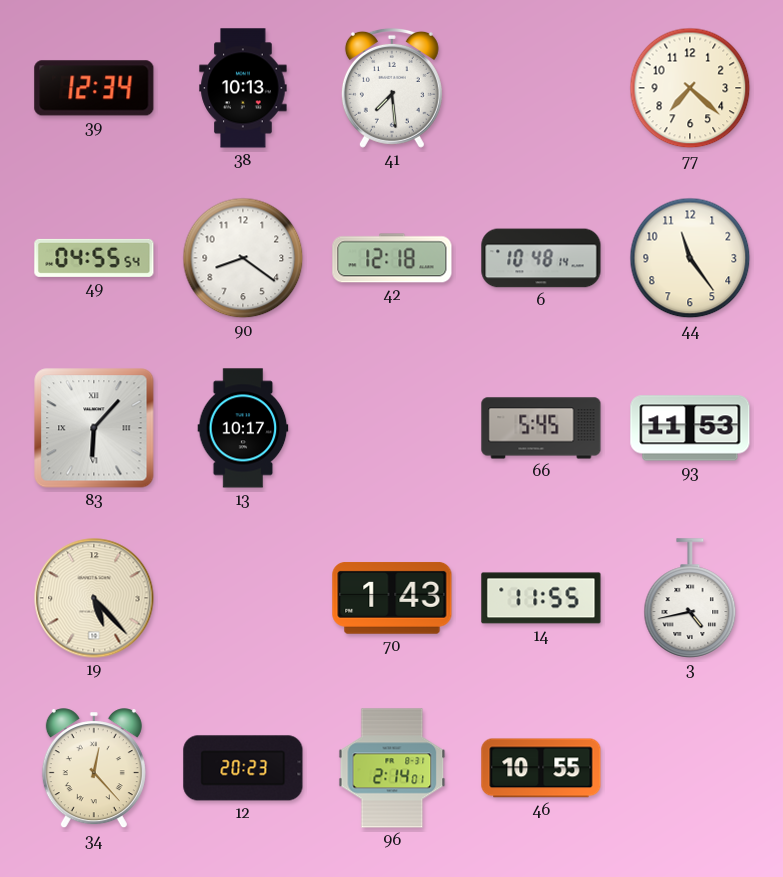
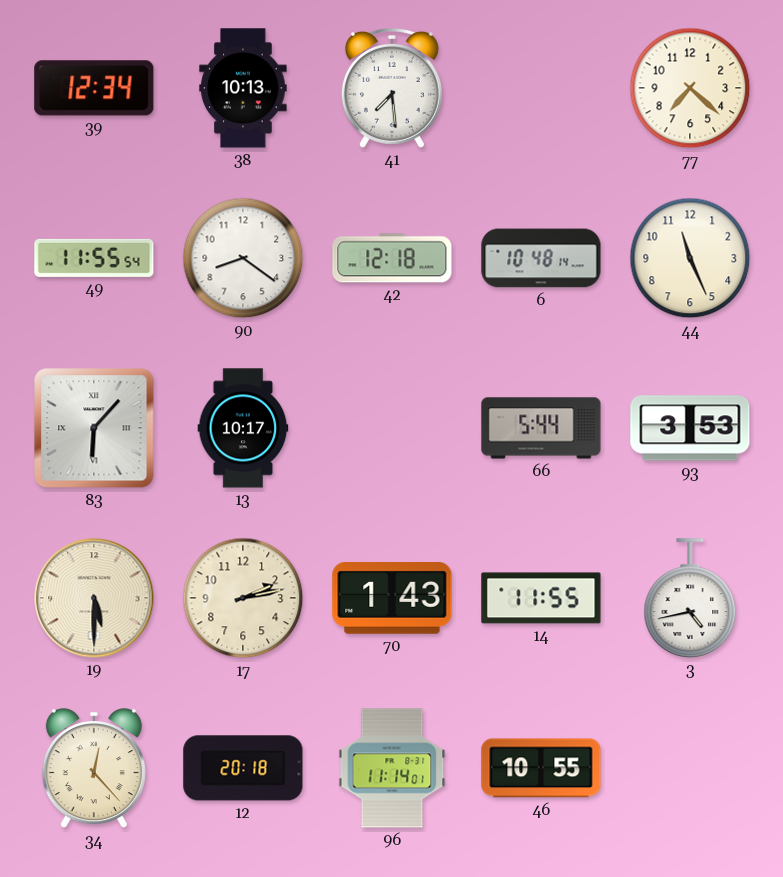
49: 04:55 -> 11:55
44: 11:24 -> 11:26
66: 5:45 -> 5:44
93: 11:53 -> 3:53
19: 5:23 -> 5:30
17: none -> 2:13
12: 20:23 -> 20:18
96: 2:14 -> 11:14
